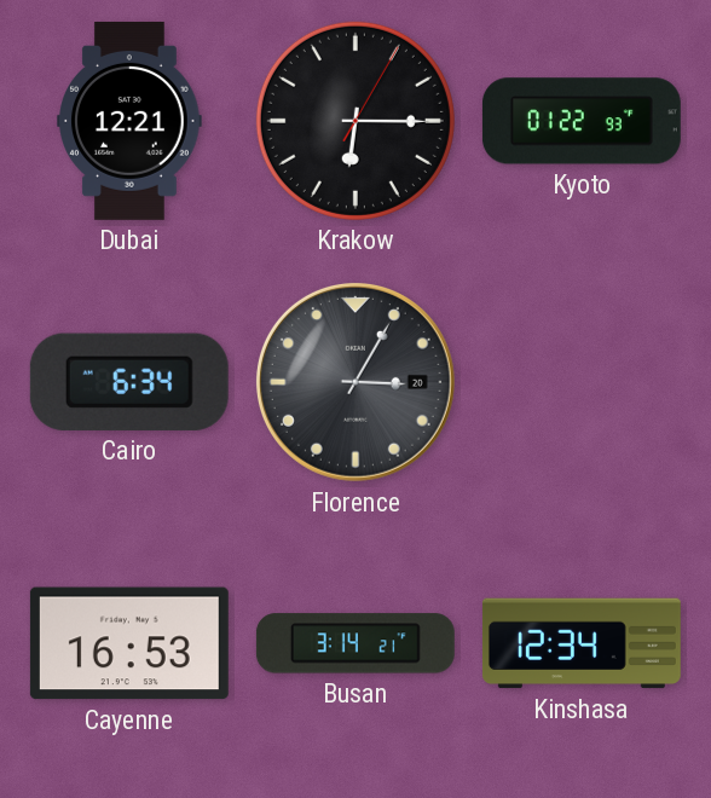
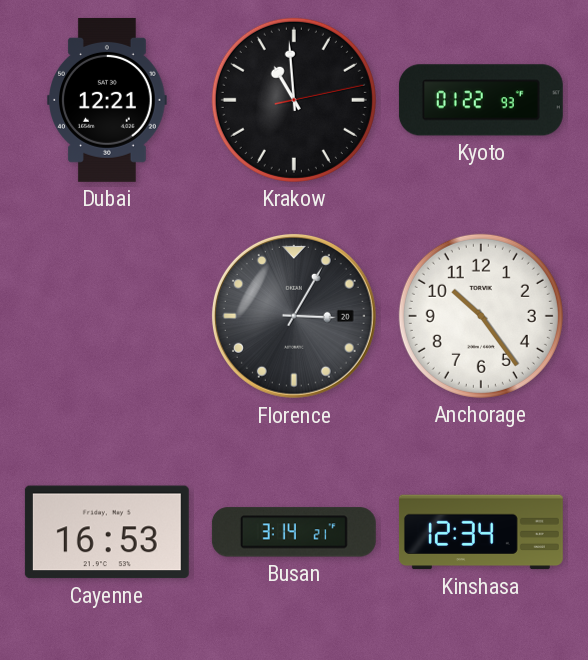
Krakow: 6:15 -> 10:59
Cairo: 6:34 -> none
Anchorage: none -> 10:24
